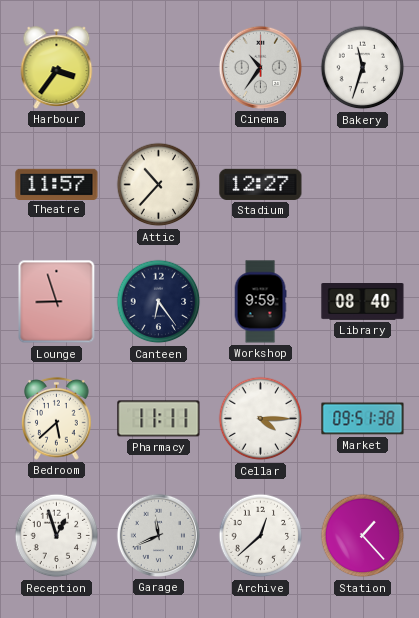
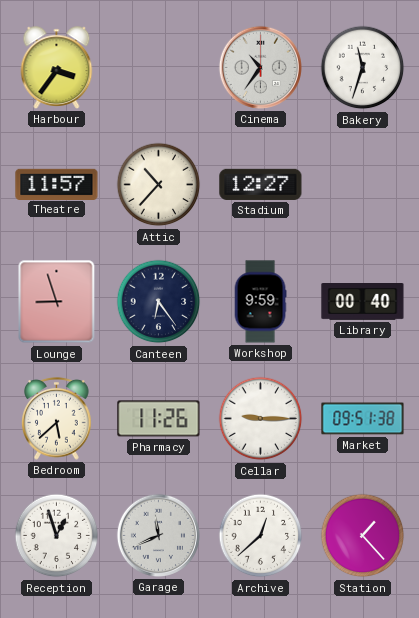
Library: 08:40 -> 00:40
Pharmacy: 11:11 -> 11:26
Cellar: 4:15 -> 9:15
